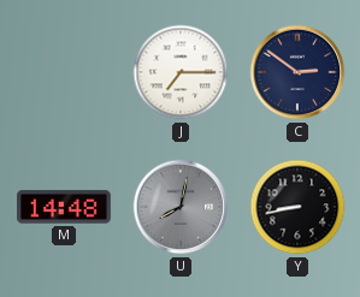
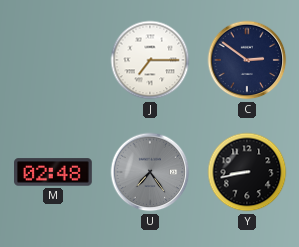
M: 14:48 -> 02:48
U: 8:02 -> 7:24
